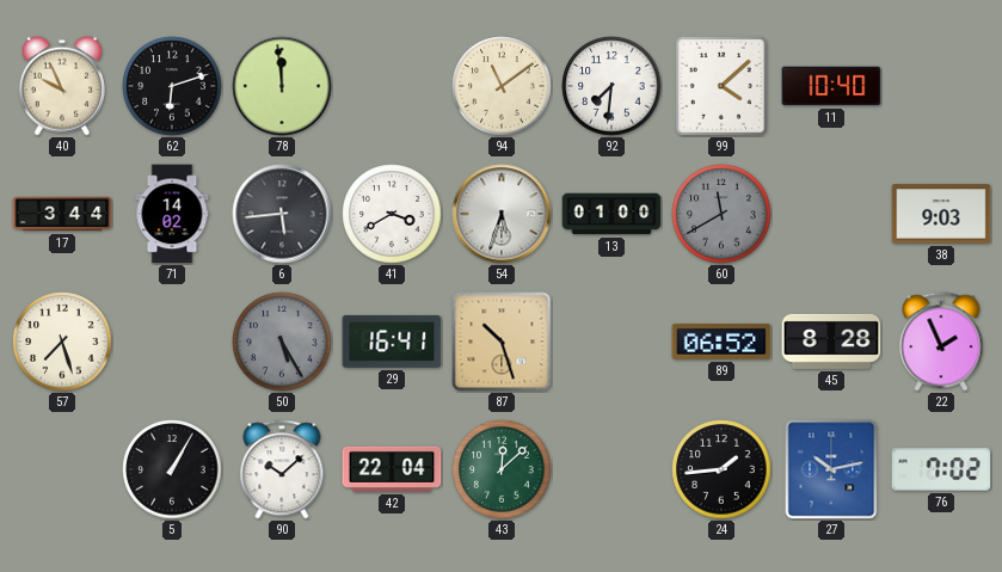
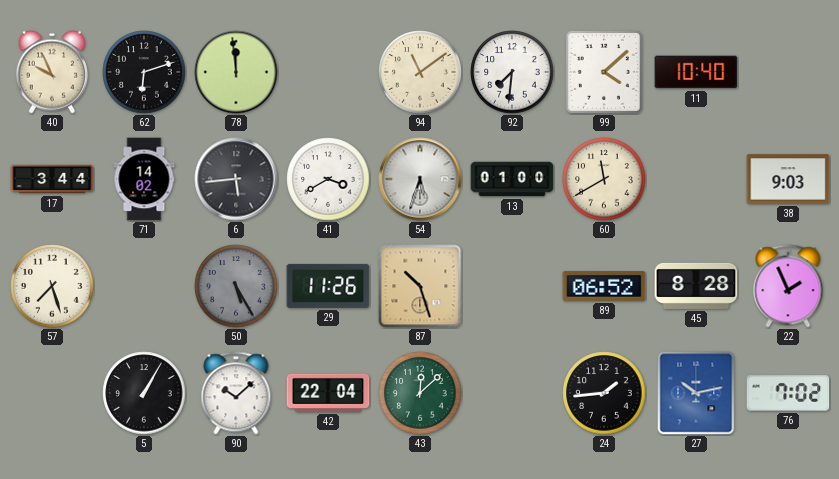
60 dial: grey -> cream
29: 16:41 -> 11:26
